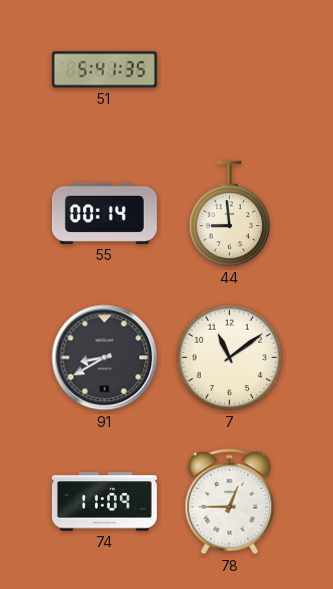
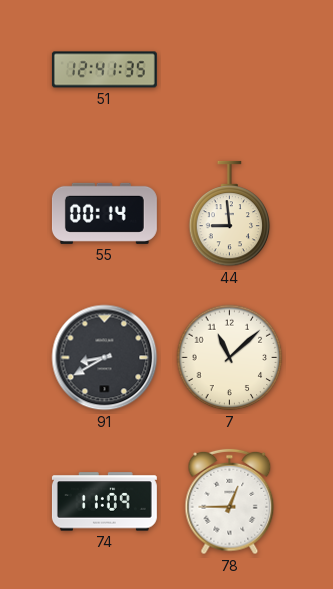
51: 5:41 -> 12:41
7: 11:09 -> 11:08
